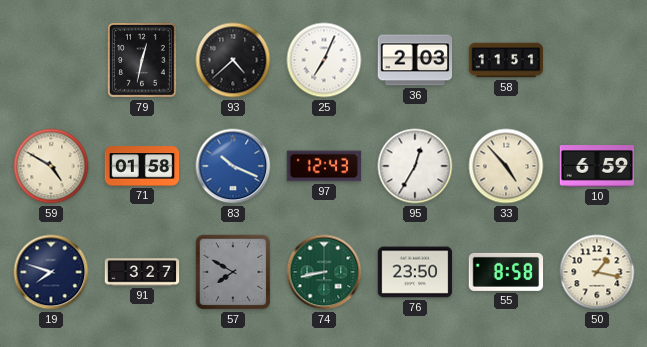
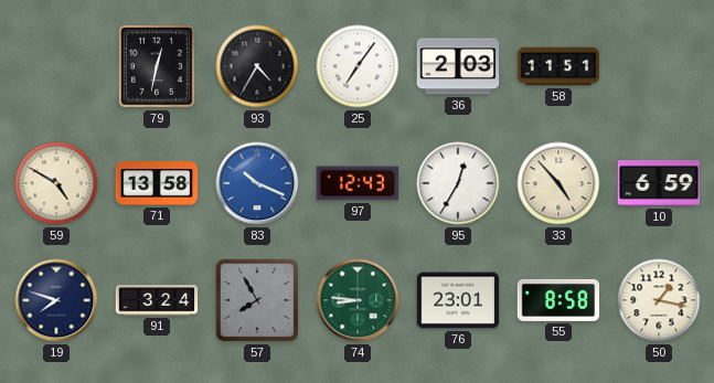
93: 4:38 -> 4:35
25: 7:04 -> 7:06
71: 01:58 -> 13:58
91: 3:27 -> 3:24
57: 7:50 -> 7:55
74: 8:43 -> 8:46
76: 23:50 -> 23:01
